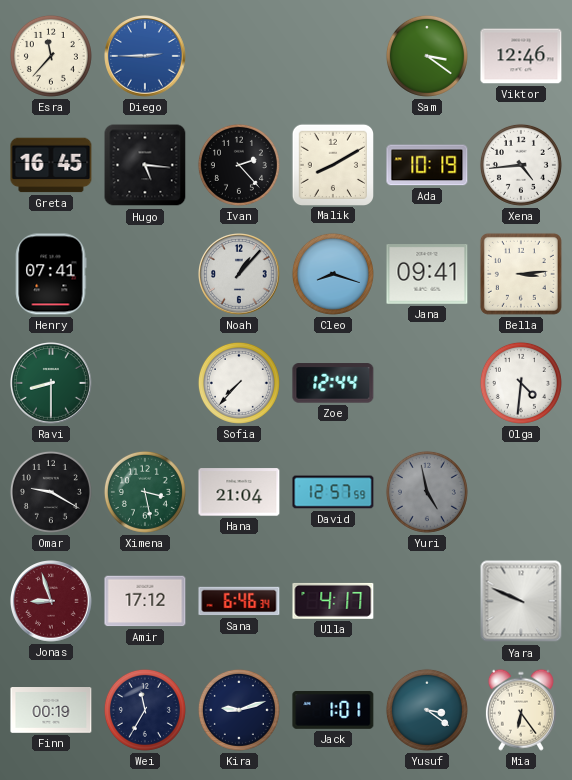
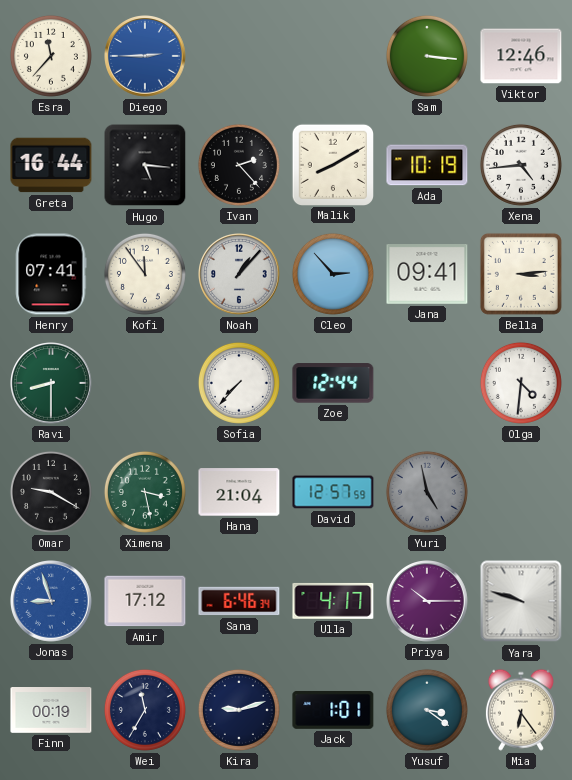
Sam: 3:21 -> 3:16
Greta: 16:45 -> 16:44
Kofi: none -> 11:54
Cleo: 8:18 -> 2:53
Jonas dial: burgundy -> blue
Priya: none -> 10:15
Yara: 9:49 -> 9:48
